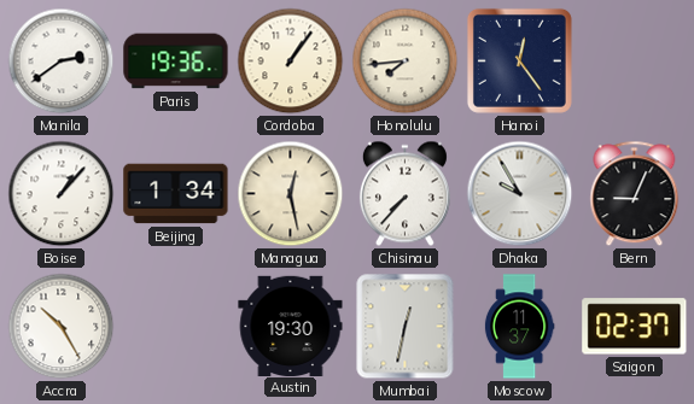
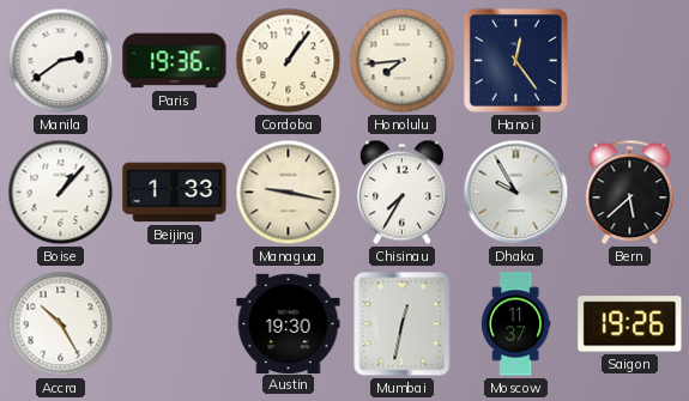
Beijing: 1:34 -> 1:33
Managua: 12:28 -> 9:17
Chisinau: 7:37 -> 7:35
Bern: 9:04 -> 5:38
Saigon: 02:37 -> 19:26
